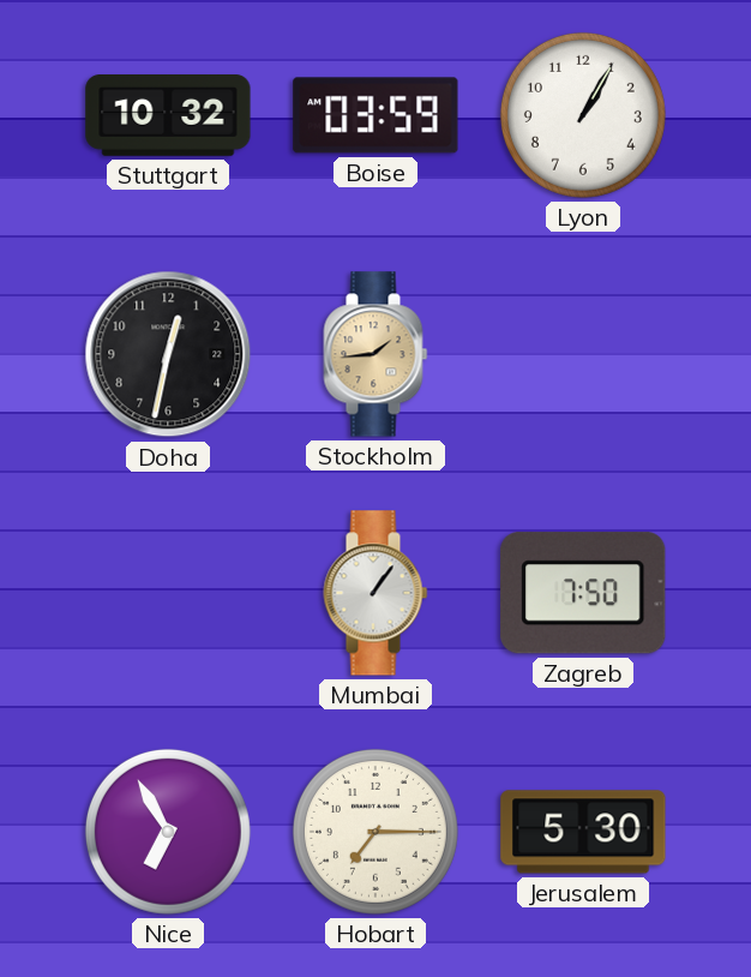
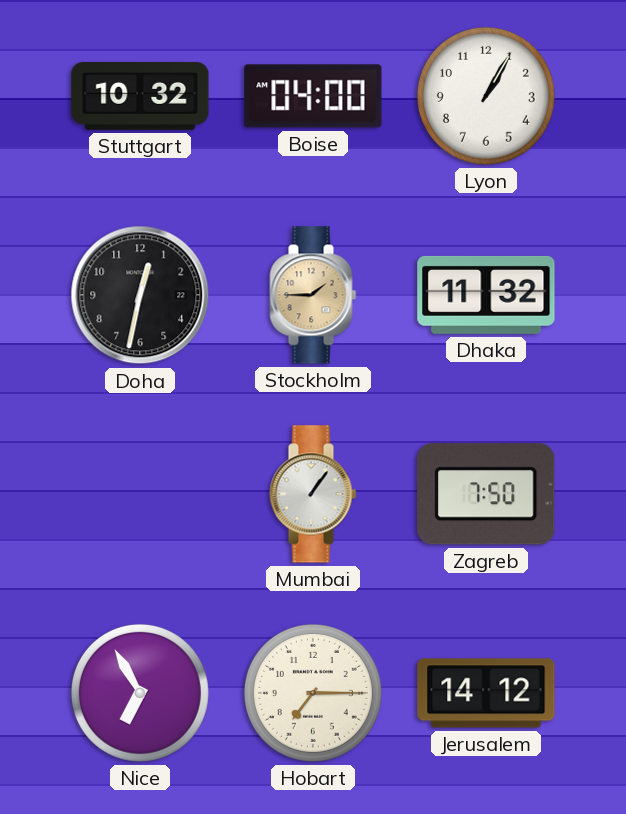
Boise: 03:59 -> 04:00
Stockholm: 1:44 -> 1:45
Dhaka: none -> 11:32
Jerusalem: 5:30 -> 14:12
